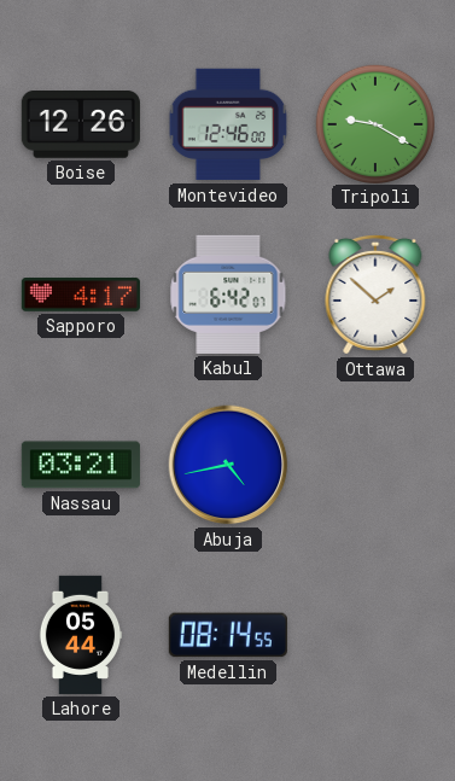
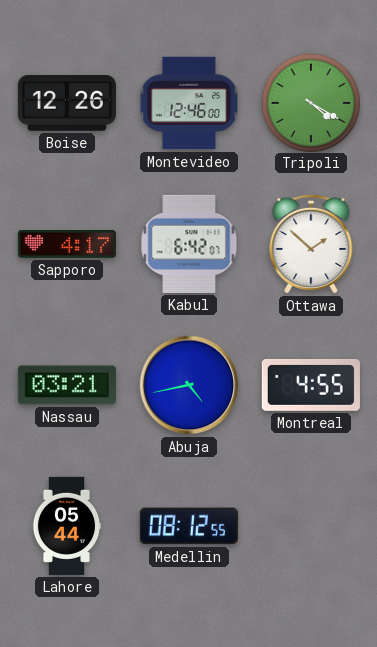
Tripoli: 9:20 -> 4:20
Montreal: none -> 4:55
Medellin: 08:14 -> 08:12
